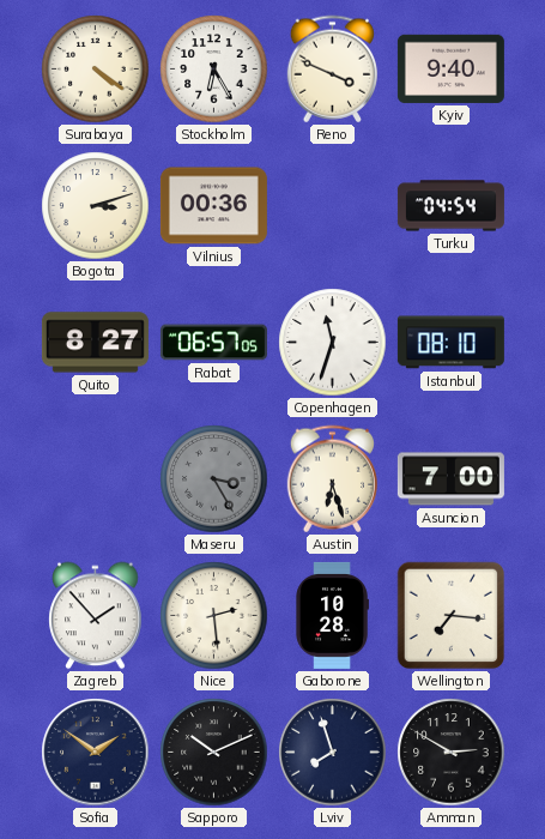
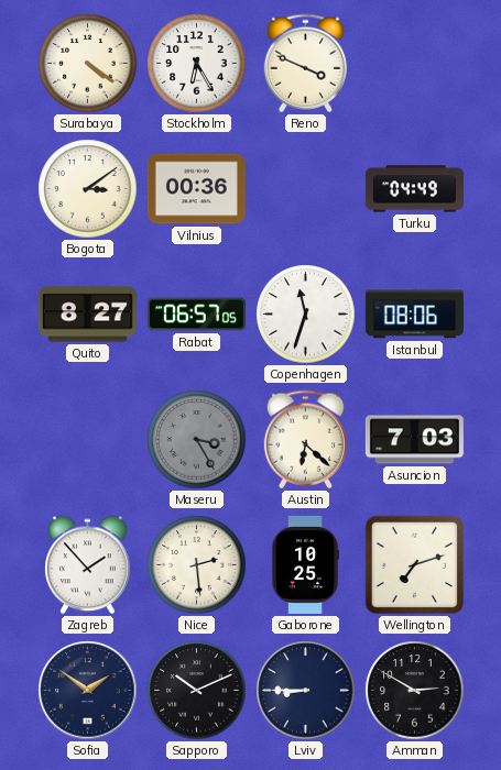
Kyiv: 9:40 -> none
Bogota: 3:12 -> 3:09
Turku: 04:54 -> 04:49
Istanbul: 08:10 -> 08:06
Austin: 6:27 -> 6:22
Asuncion: 7:00 -> 7:03
Gaborone: 10:28 -> 10:25
Wellington: 7:16 -> 7:12
Lviv: 7:57 -> 8:45
